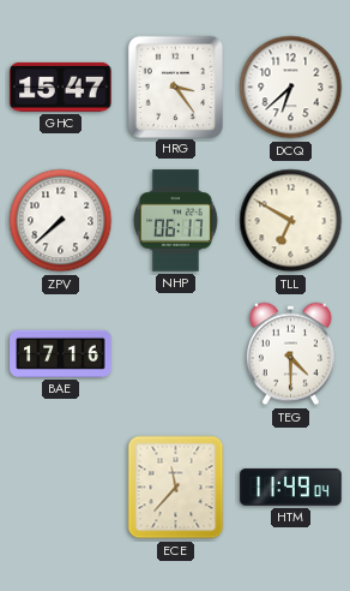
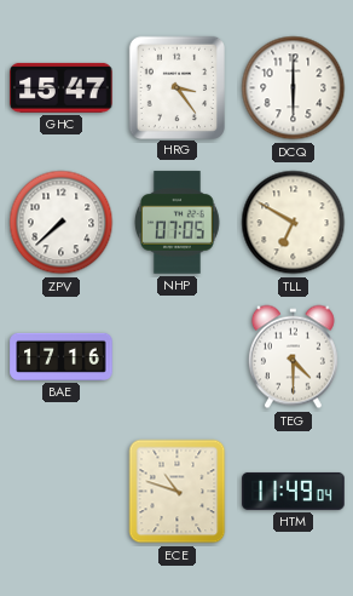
DCQ: 6:38 -> 6:00
NHP: 06:17 -> 07:05
ECE: 11:37 -> 10:48
